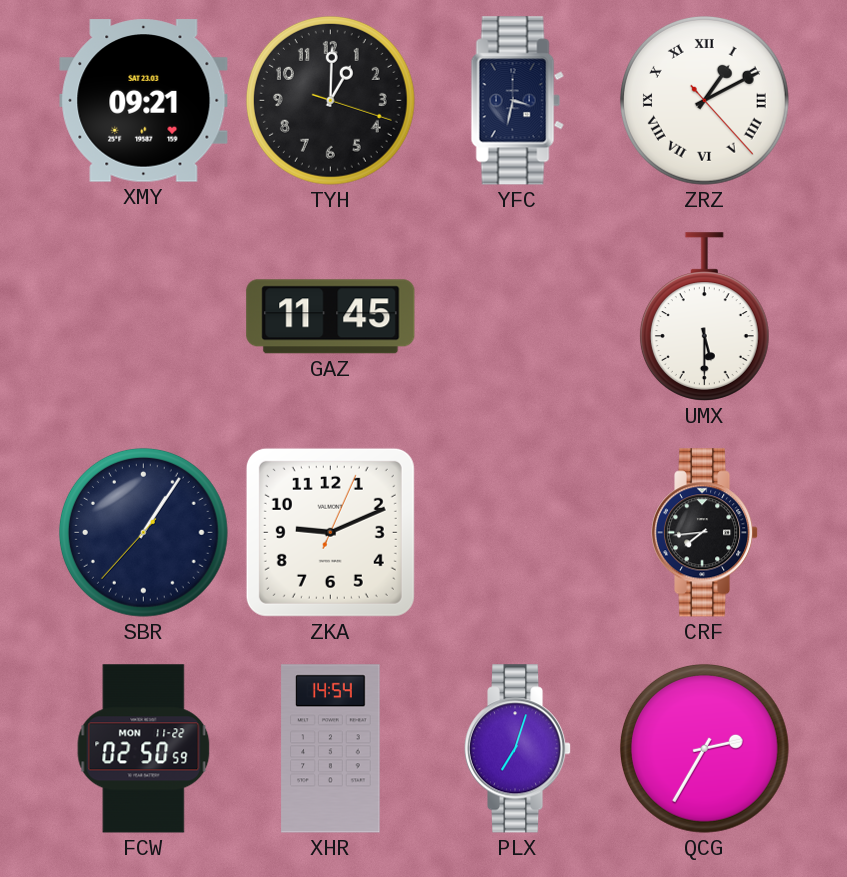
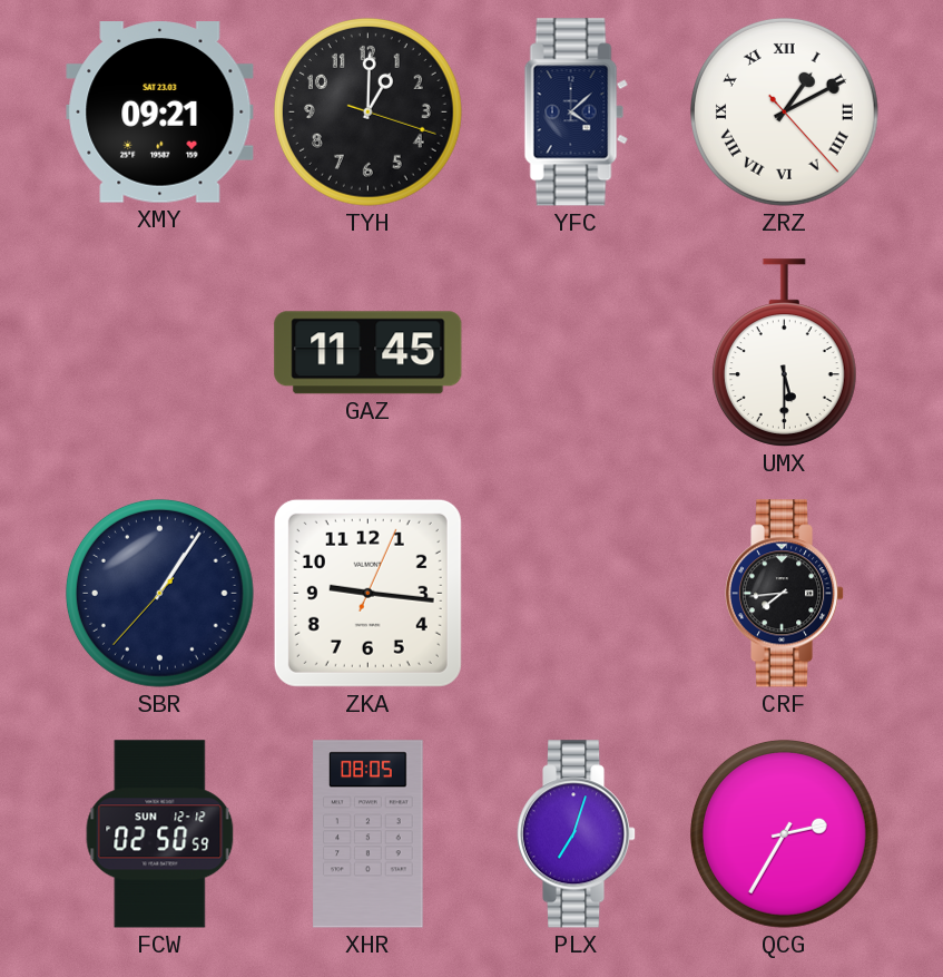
YFC: 3:32 -> 4:08
ZKA: 9:11 -> 9:16
FCW date: MON 11-22 -> SUN 12-12
XHR: 14:54 -> 08:05
